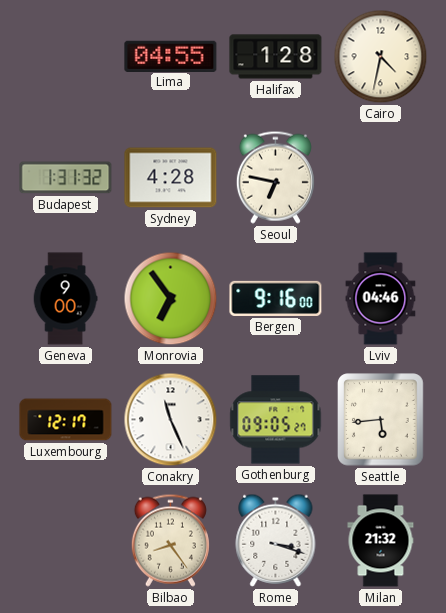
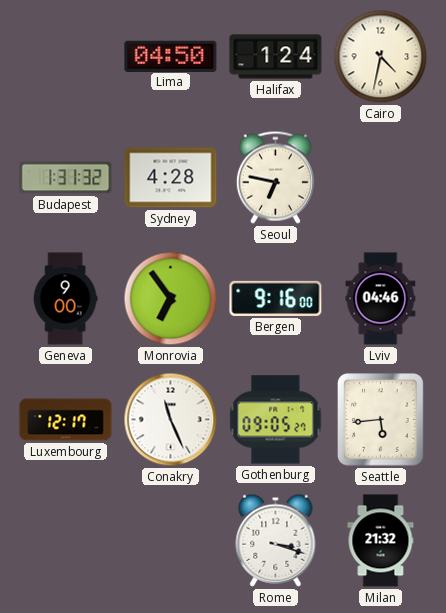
Lima: 04:55 -> 04:50
Halifax: 1:28 -> 1:24
Bilbao: 8:24 -> none
